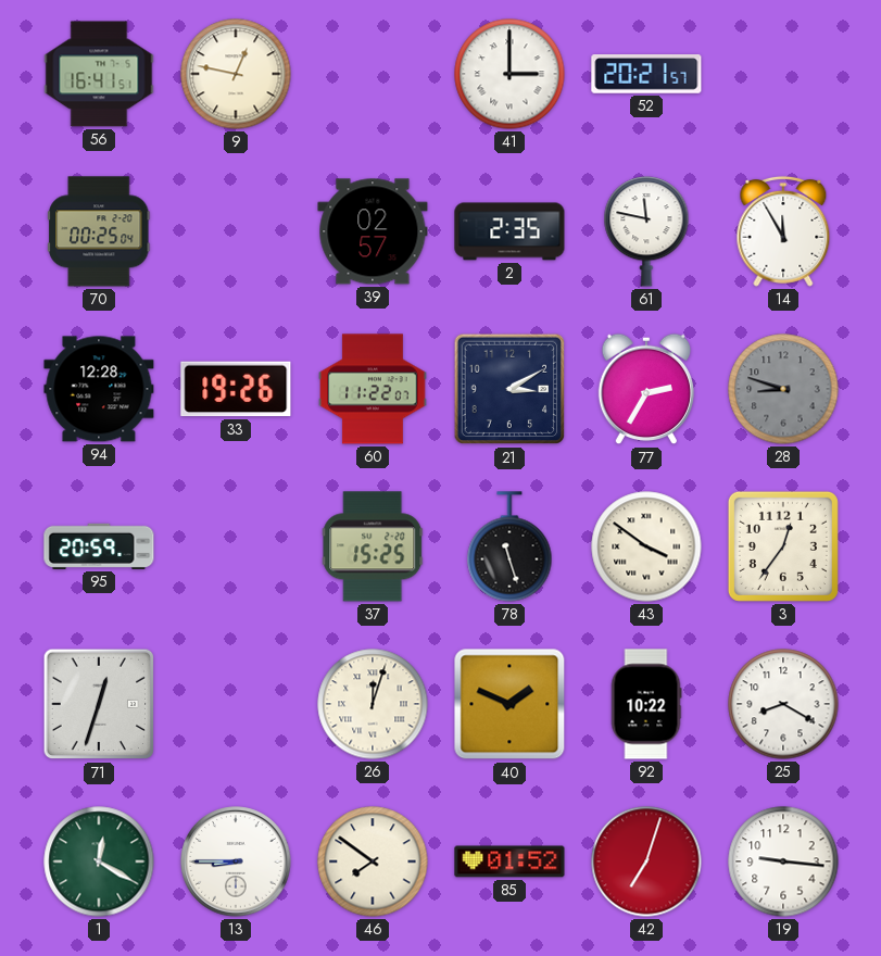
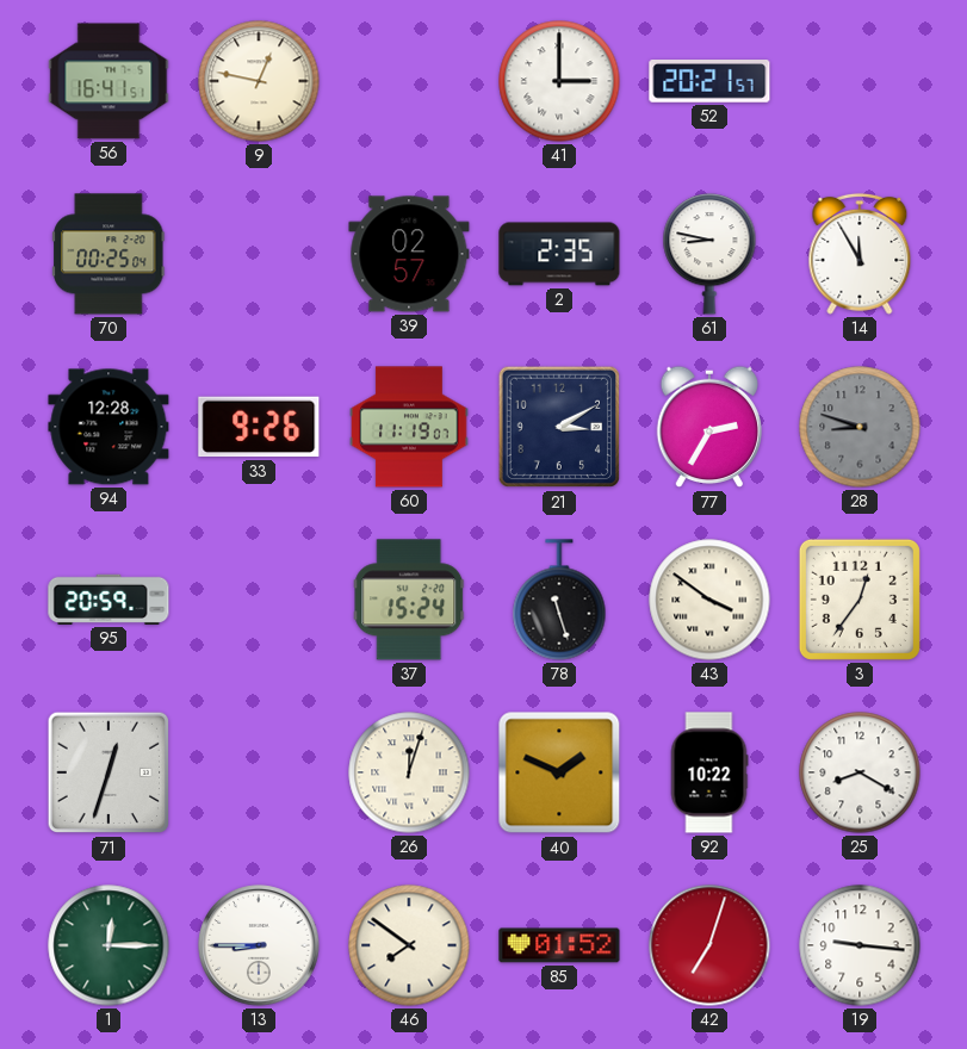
61: 11:47 -> 8:47
33: 19:26 -> 9:26
60: 11:22 -> 11:19
37: 15:25 -> 15:24
1: 12:20 -> 12:15
